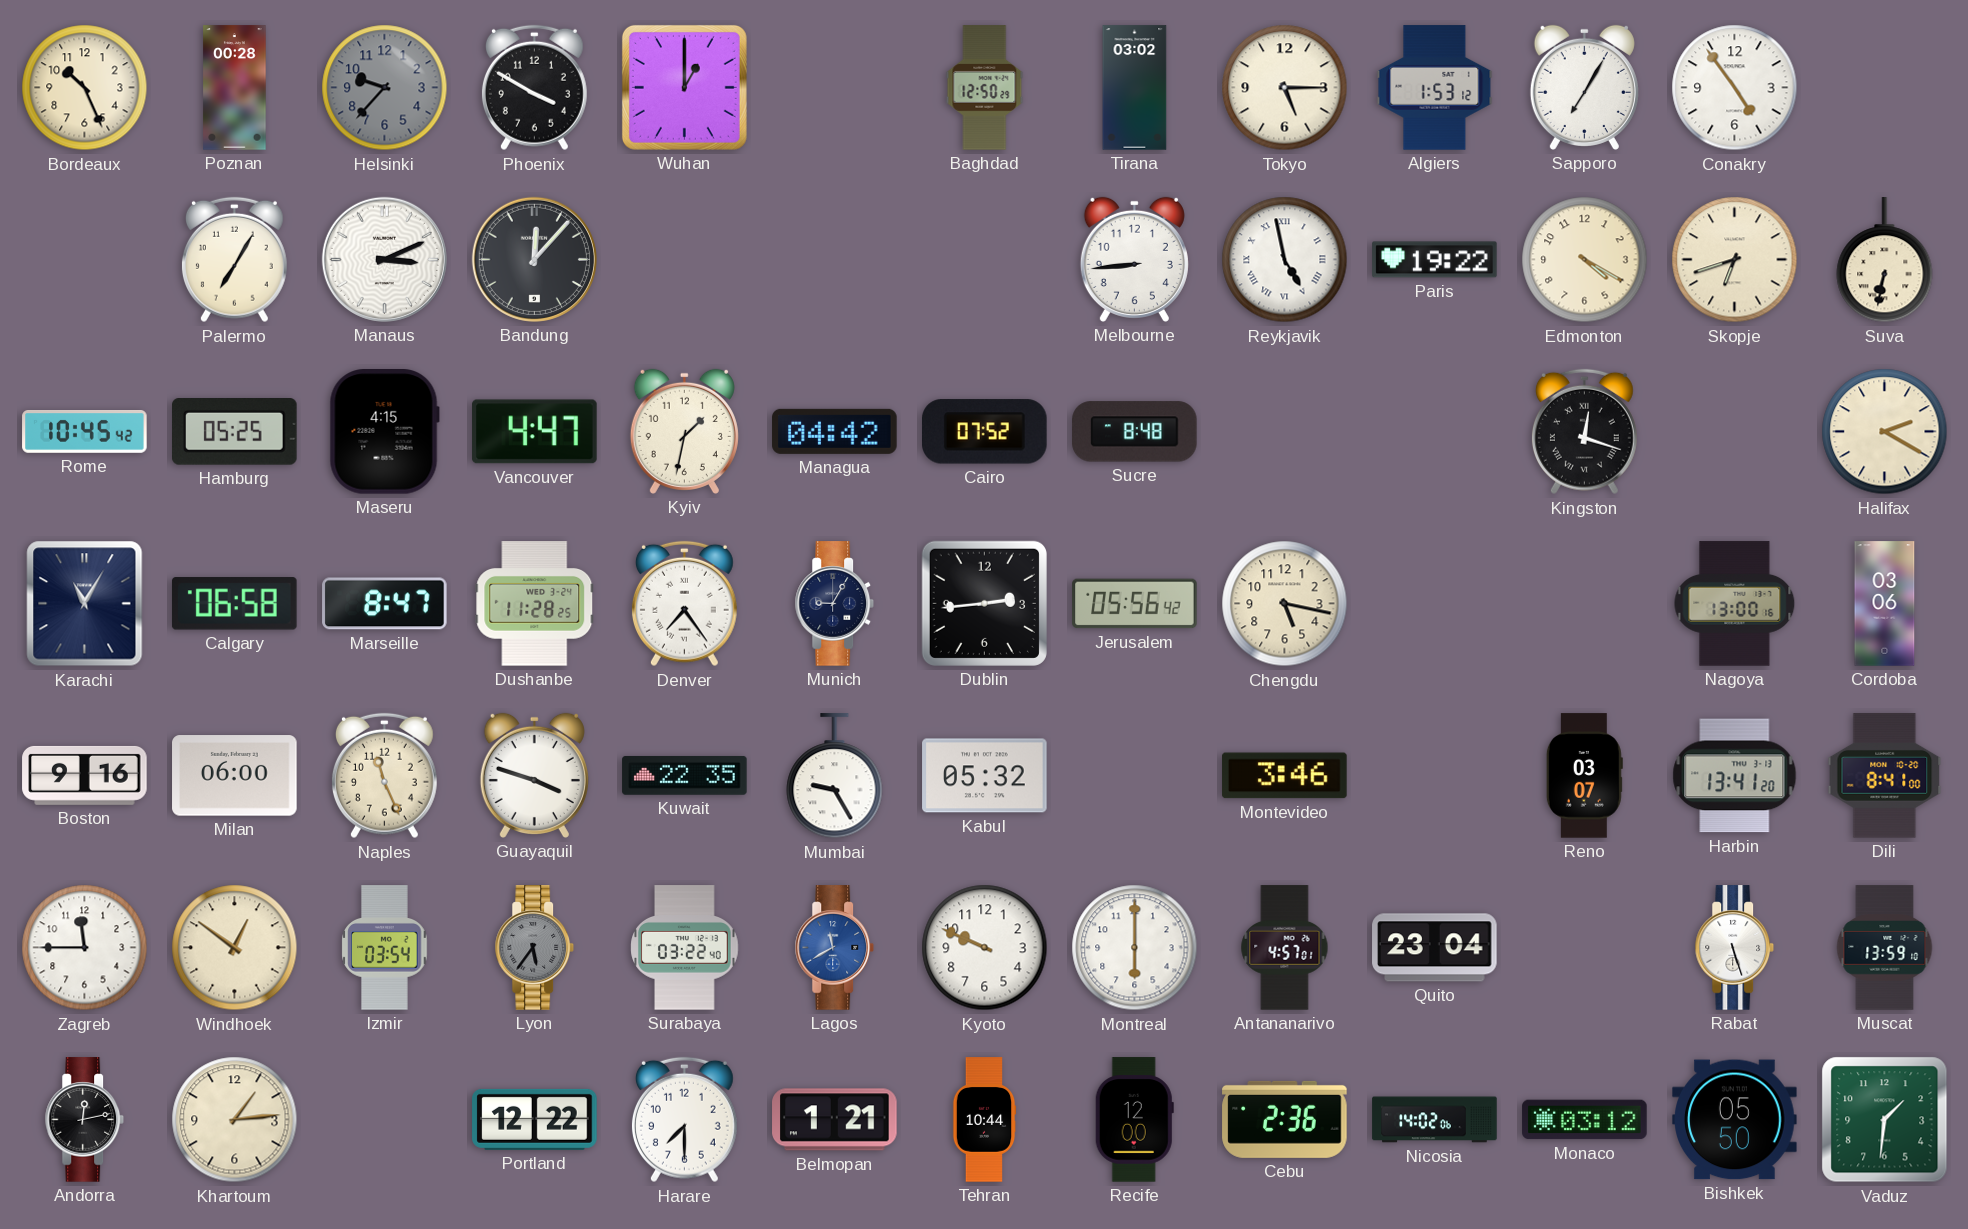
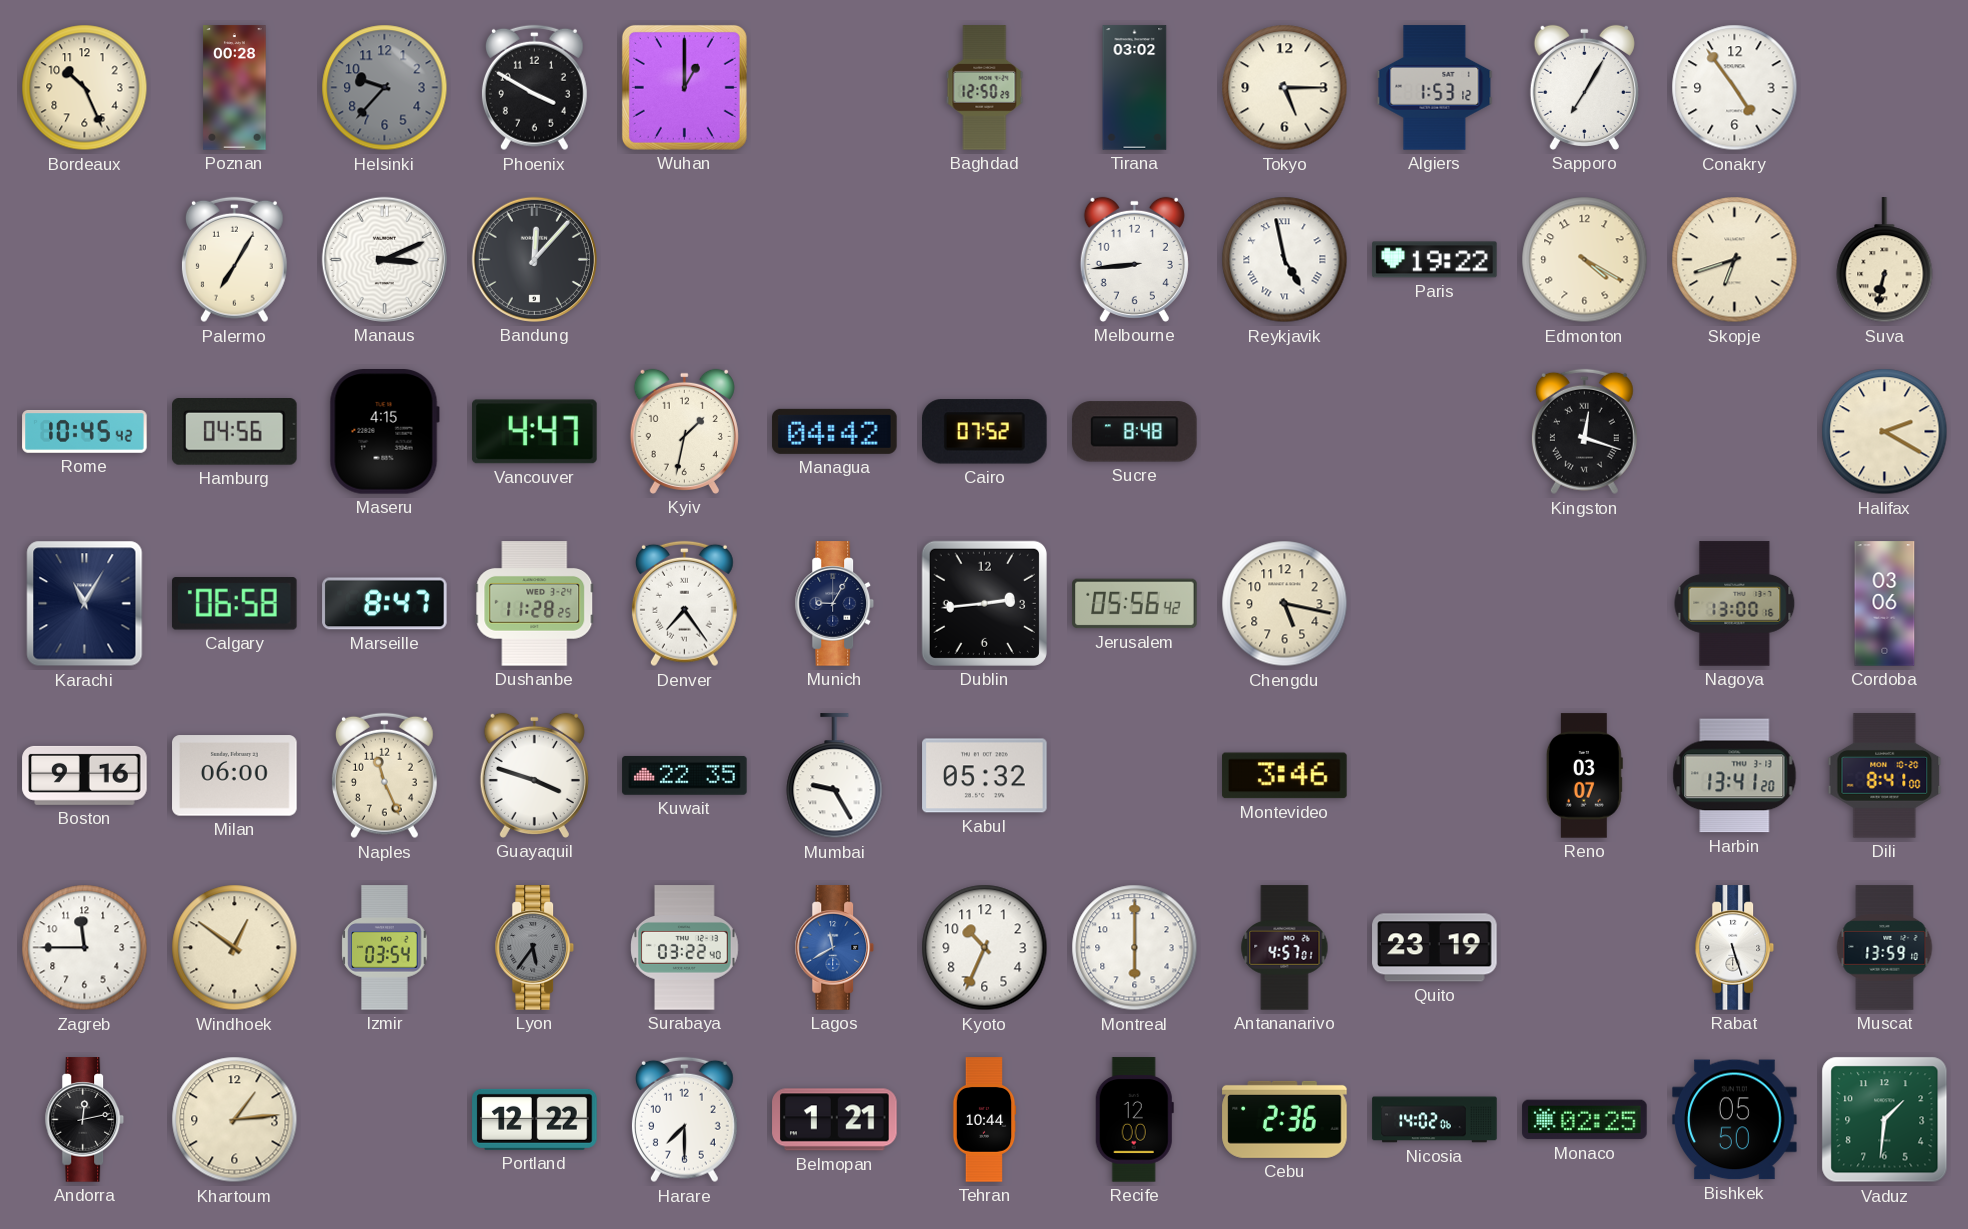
Hamburg: 05:25 -> 04:56
Kyoto: 9:49 -> 10:34
Quito: 23:04 -> 23:19
Monaco: 03:12 -> 02:25
